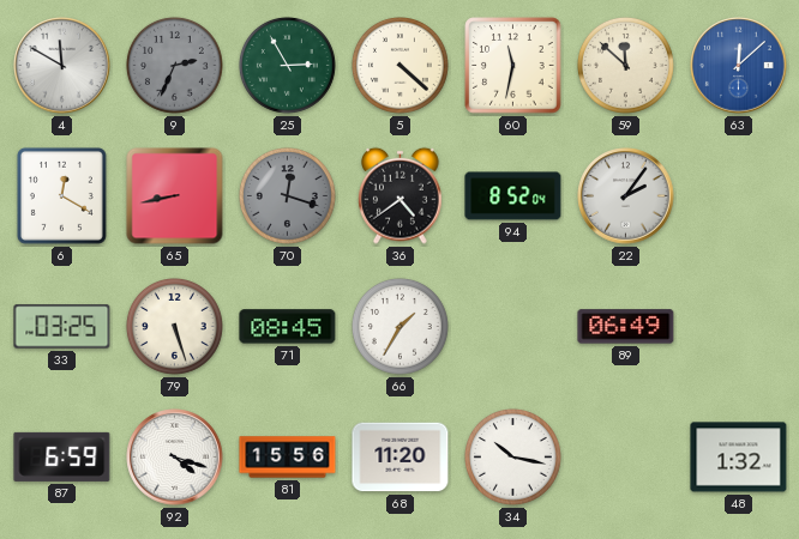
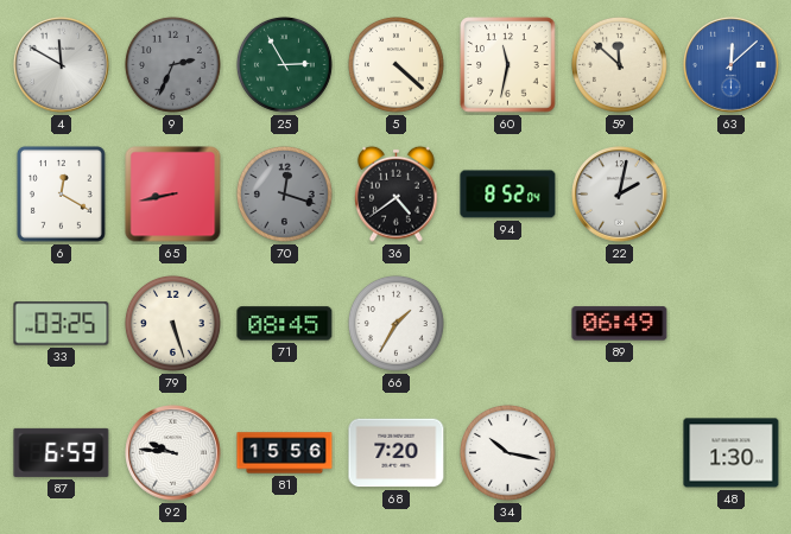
22: 2:06 -> 2:02
92: 4:18 -> 9:46
68: 11:20 -> 7:20
48: 1:32 -> 1:30
